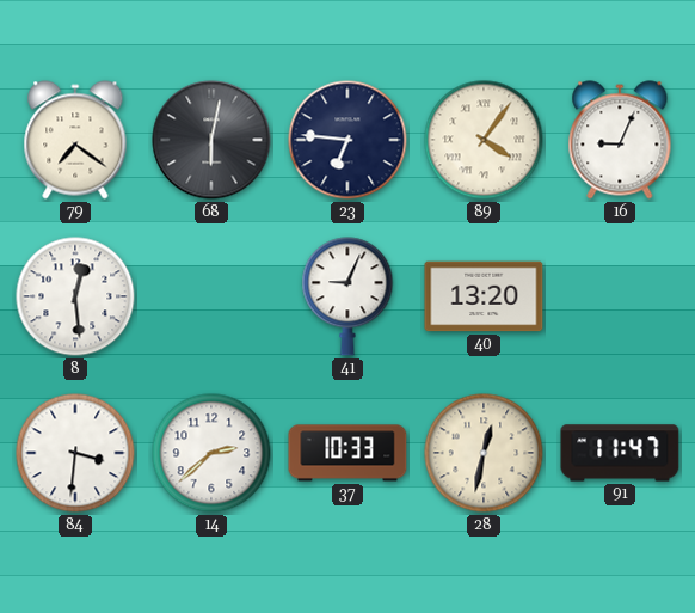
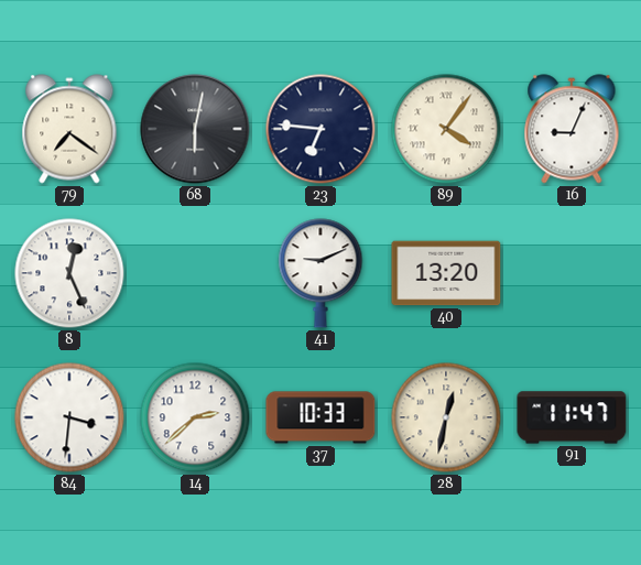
8: 12:29 -> 12:26
41: 9:04 -> 9:11
